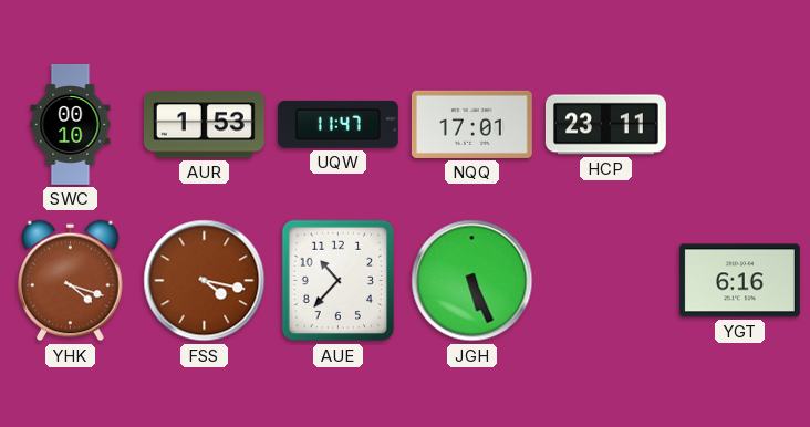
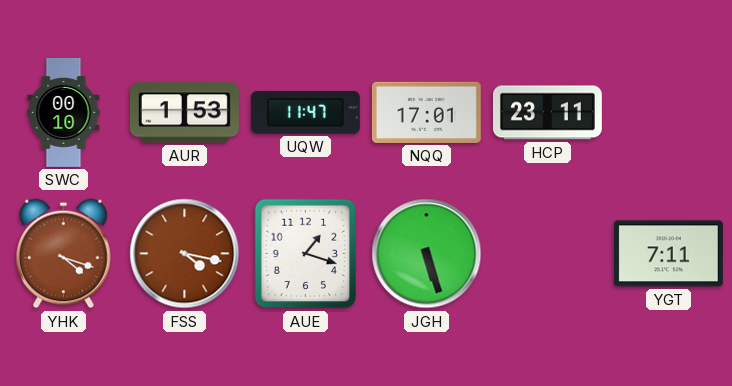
AUE: 10:37 -> 1:18
JGH: 5:26 -> 5:27
YGT: 6:16 -> 7:11
